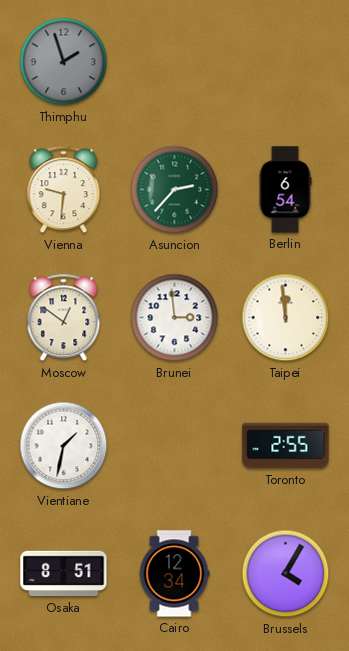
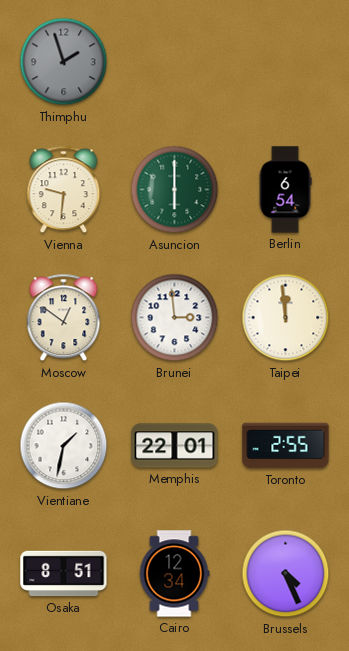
Asuncion: 2:37 -> 6:00
Memphis: none -> 22:01
Brussels: 4:05 -> 4:26
